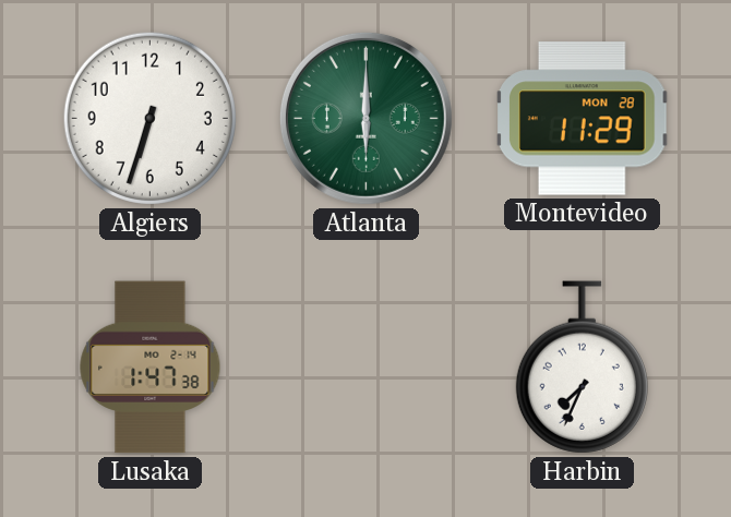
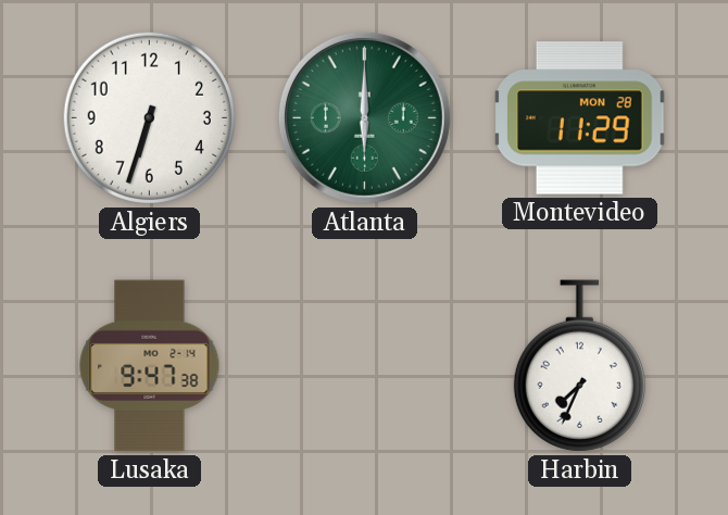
Lusaka: 1:47 -> 9:47
